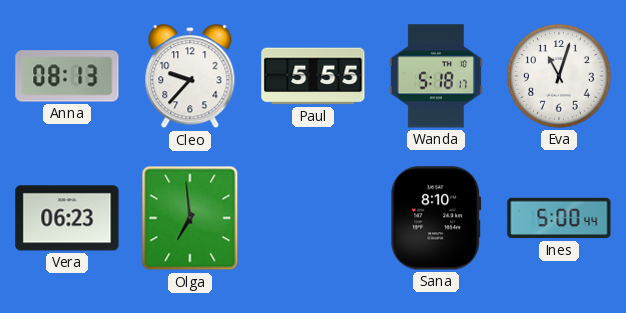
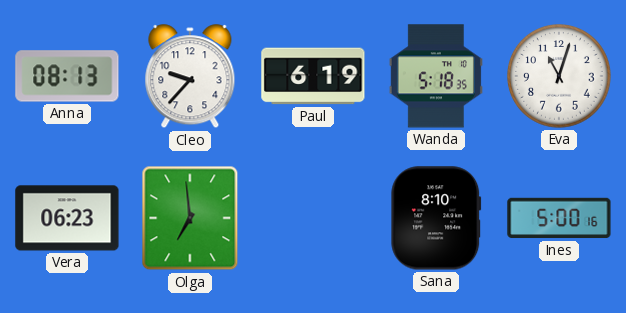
Paul: 5:55 -> 6:19
Wanda: 5:18:17 -> 5:18:35
Ines: 5:00:44 -> 5:00:16
